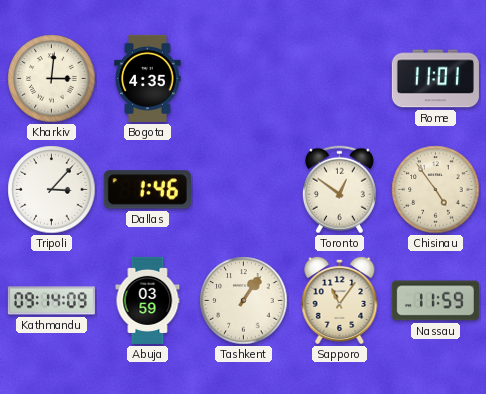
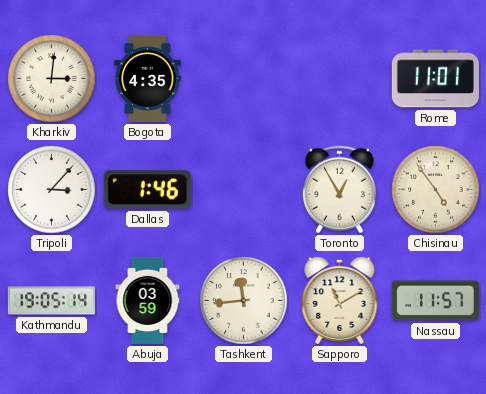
Toronto: 12:51 -> 12:55
Kathmandu: 09:14 -> 19:05
Tashkent: 1:06 -> 11:44
Sapporo: 11:06 -> 11:10
Nassau: 11:59 -> 11:57
